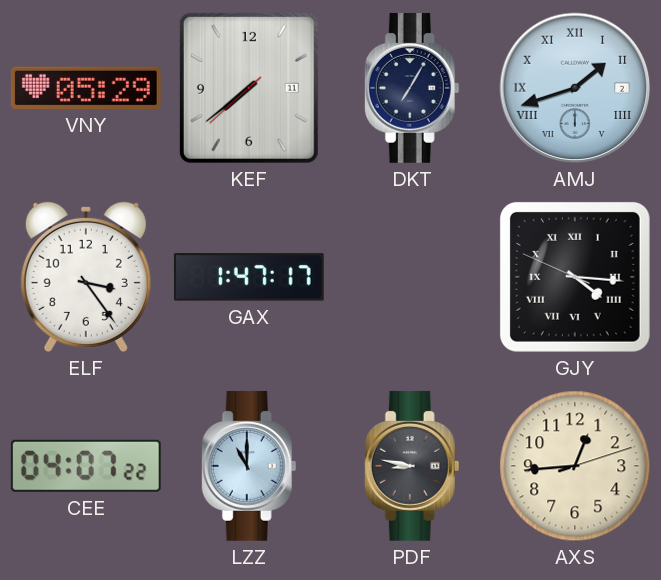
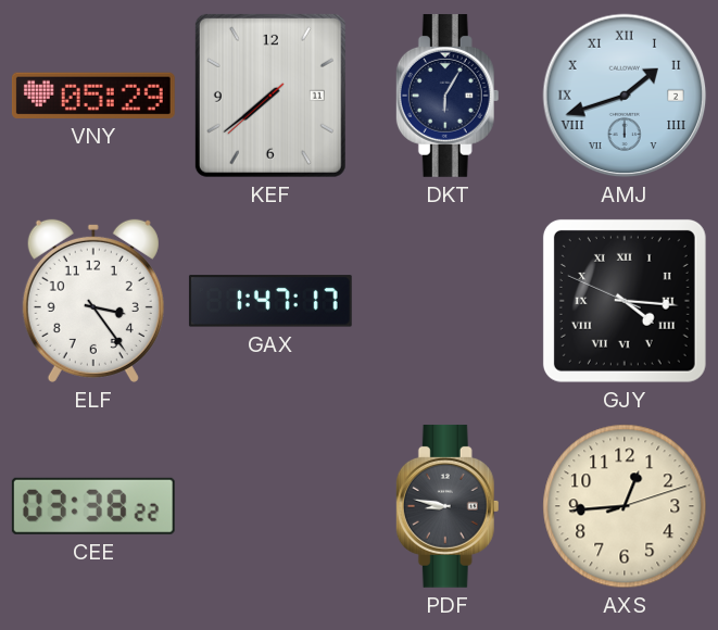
DKT: 7:05 -> 6:05
CEE: 04:07 -> 03:38
LZZ: 11:00 -> none
